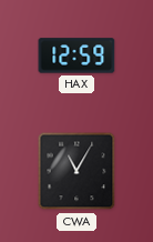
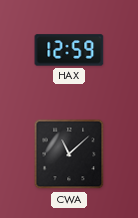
CWA: 11:05 -> 11:08
